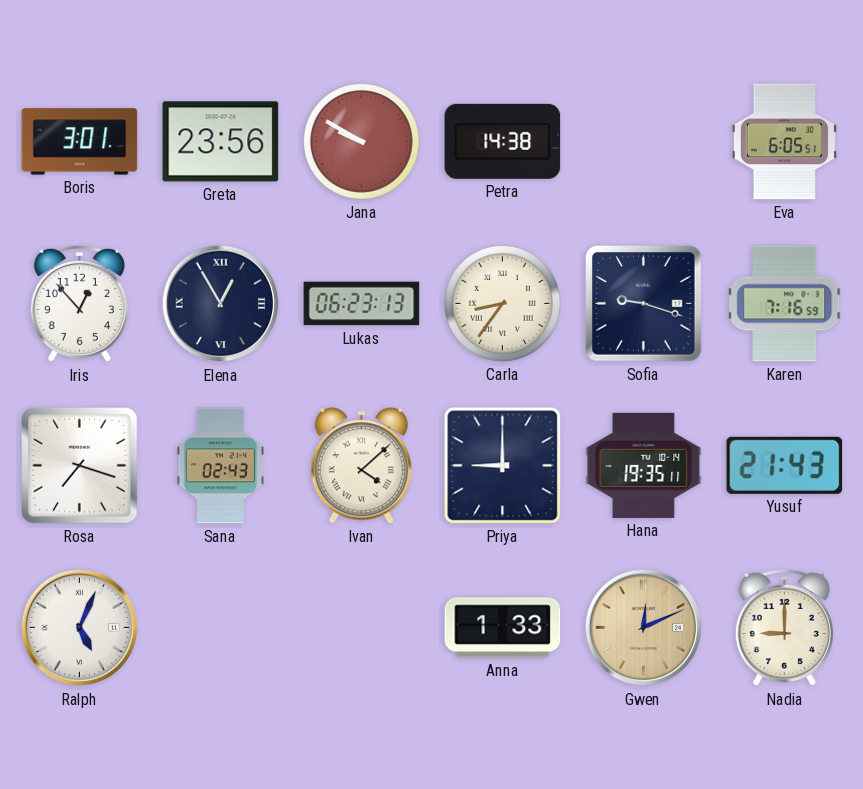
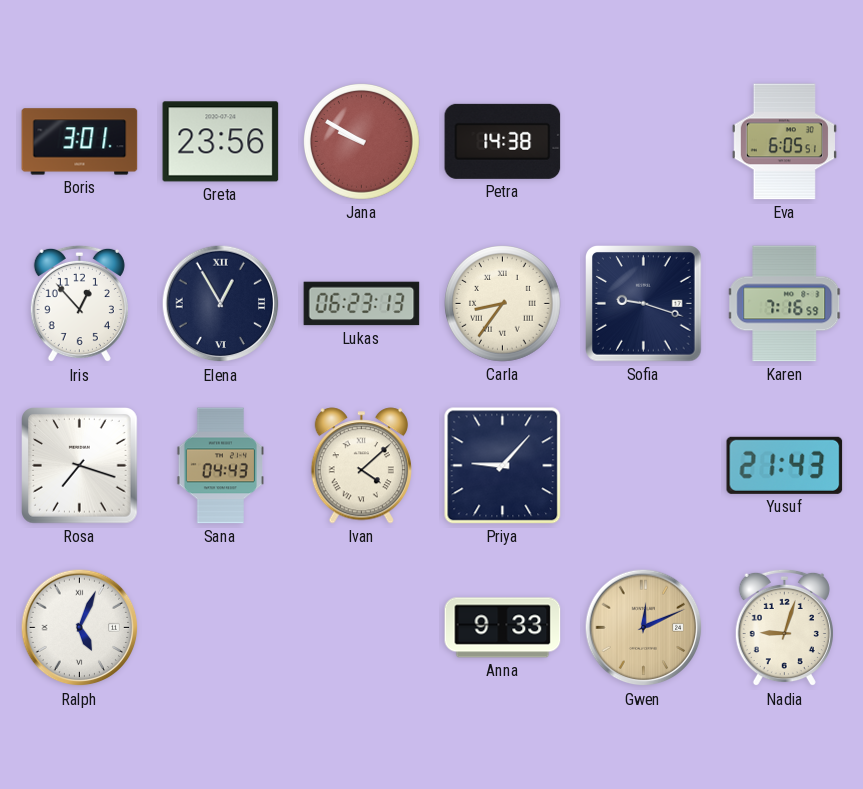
Sana: 02:43 -> 04:43
Priya: 9:00 -> 9:07
Hana: 19:35 -> none
Anna: 1:33 -> 9:33
Nadia: 9:00 -> 9:03
